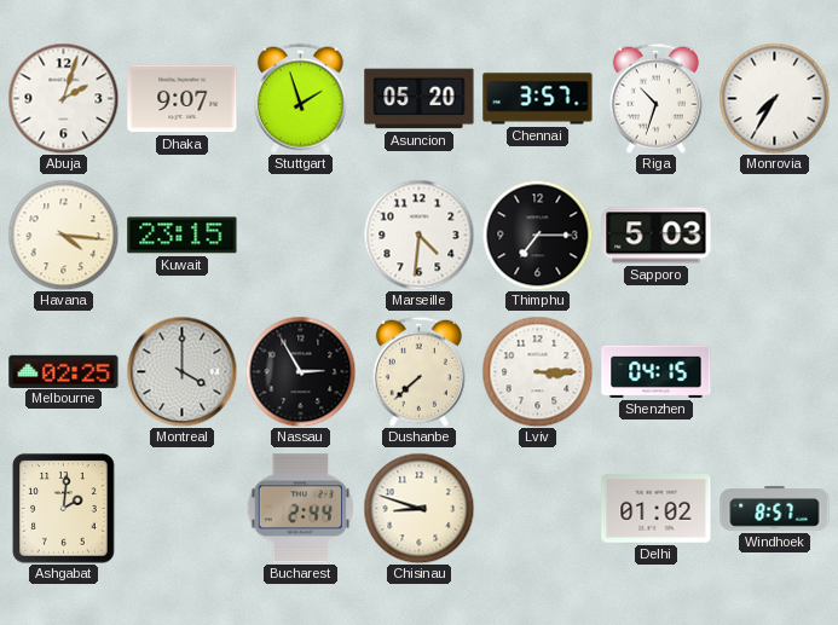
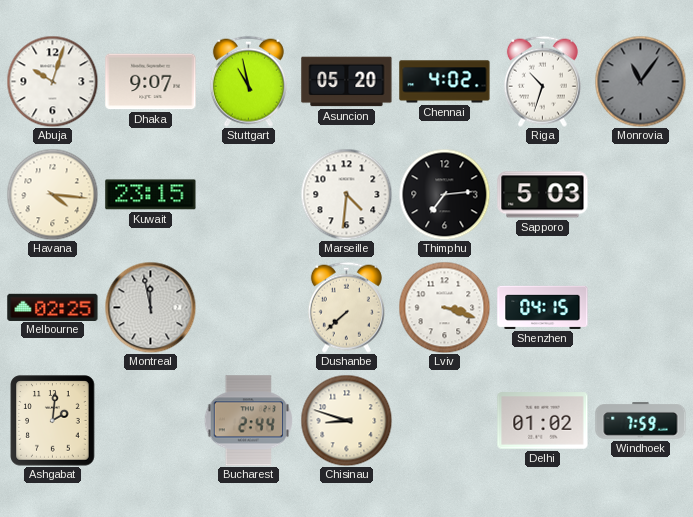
Abuja: 2:03 -> 10:03
Stuttgart: 1:57 -> 10:58
Chennai: 3:57 -> 4:02
Monrovia: 7:35 -> 11:06
Monrovia dial: white -> grey
Thimphu: 7:15 -> 7:14
Montreal: 4:00 -> 11:58
Nassau: 2:55 -> none
Lviv: 3:15 -> 3:18
Windhoek: 8:57 -> 7:59
